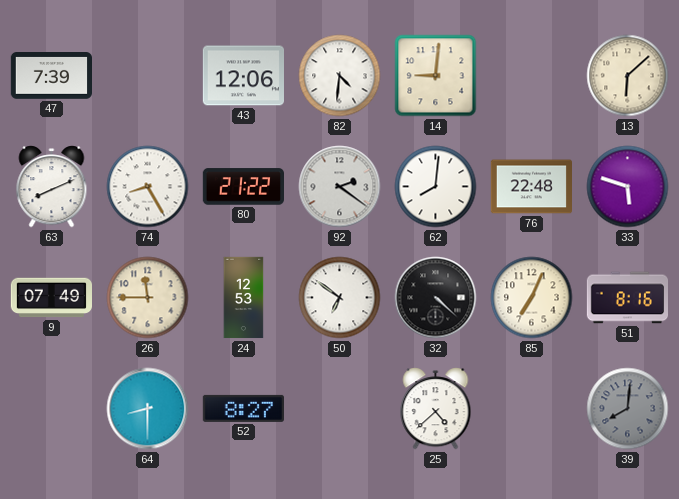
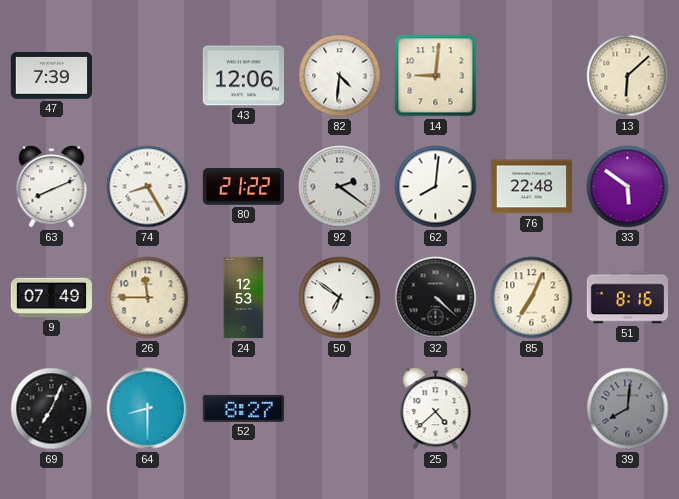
33: 5:48 -> 5:51
69: none -> 7:04
